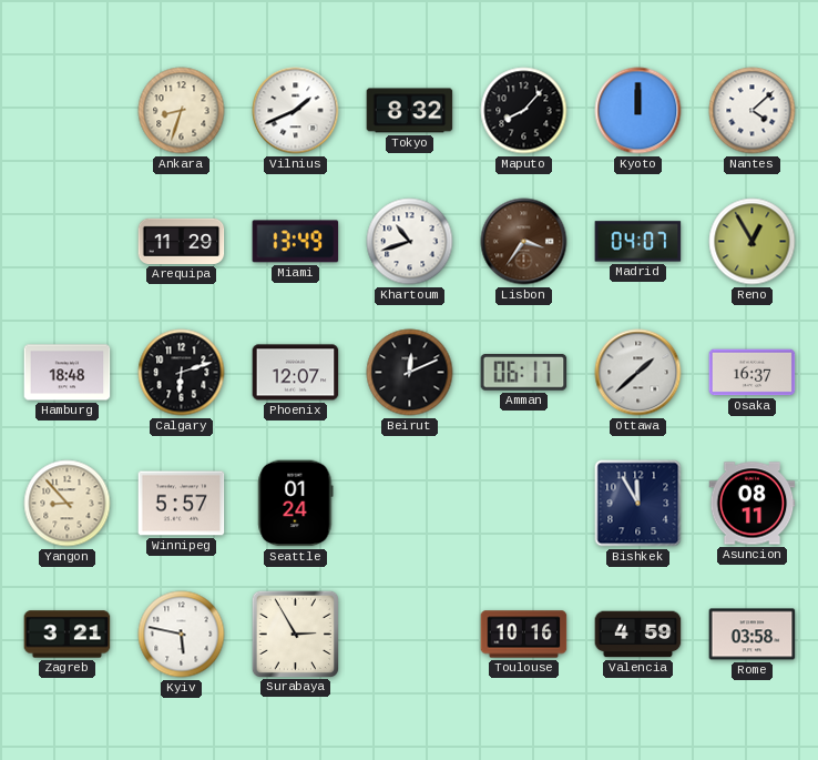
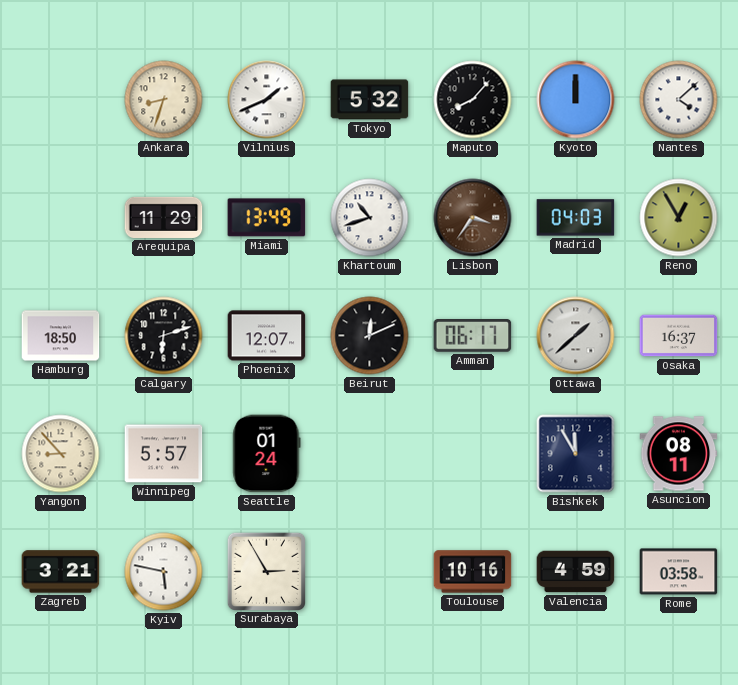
Tokyo: 8:32 -> 5:32
Madrid: 04:07 -> 04:03
Hamburg: 18:48 -> 18:50
